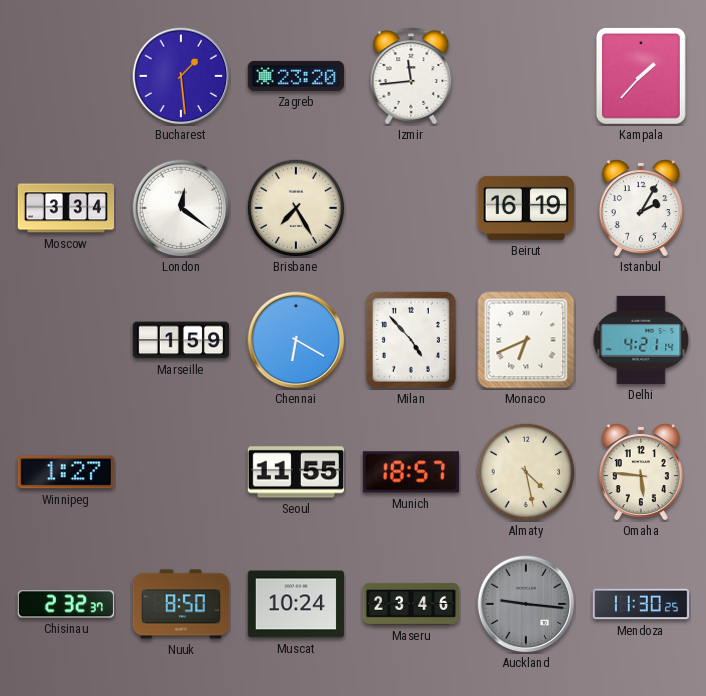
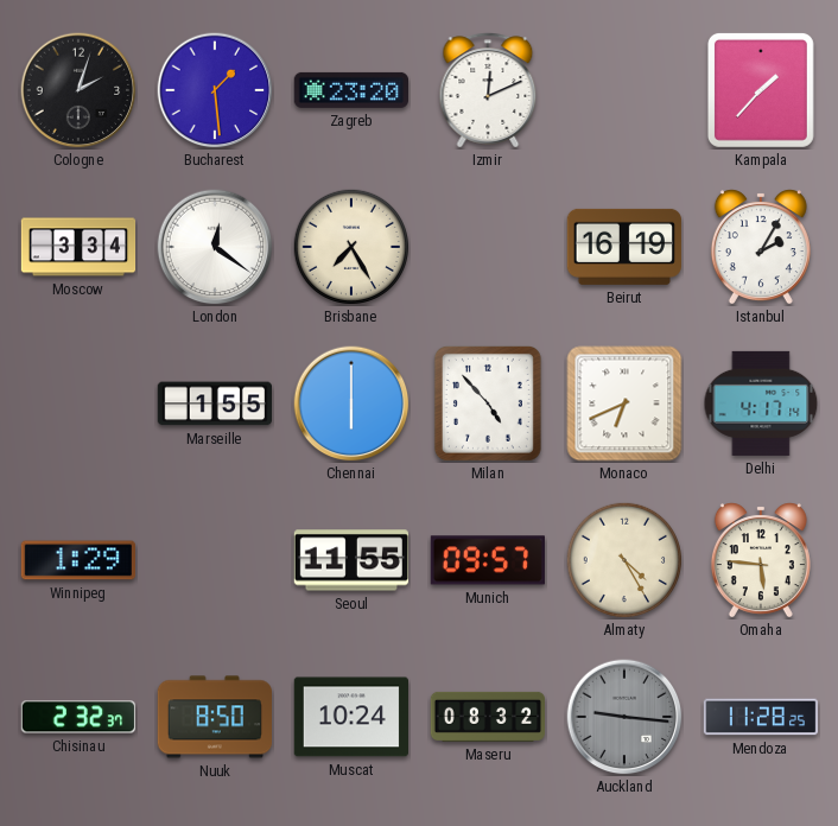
Cologne: none -> 2:03
Izmir: 11:44 -> 12:11
Marseille: 1:59 -> 1:55
Chennai: 6:20 -> 6:00
Delhi: 4:21 -> 4:17
Winnipeg: 1:27 -> 1:29
Munich: 18:57 -> 09:57
Almaty: 4:28 -> 4:25
Maseru: 23:46 -> 08:32
Mendoza: 11:30 -> 11:28
